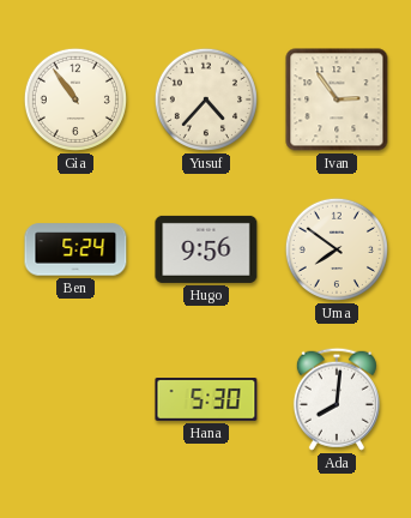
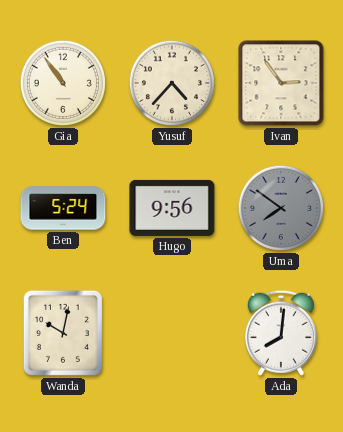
Uma dial: cream -> grey
Wanda: none -> 10:02
Hana: 5:30 -> none
